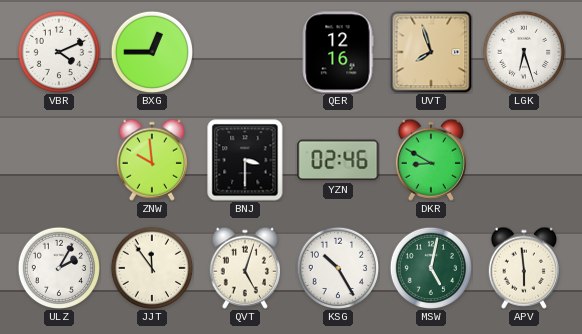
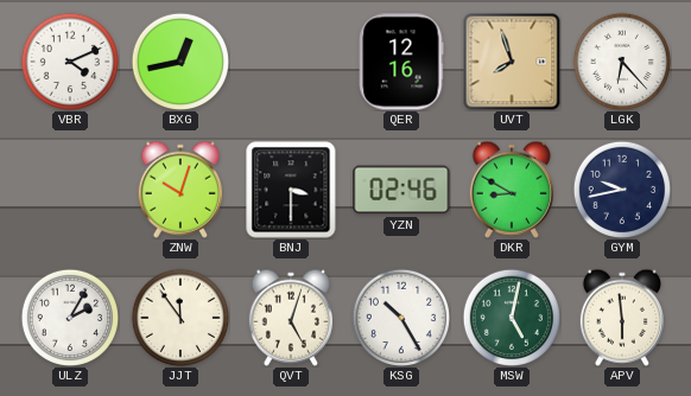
BXG: 12:45 -> 12:43
LGK: 6:27 -> 6:23
ZNW: 9:59 -> 10:03
GYM: none -> 9:43
